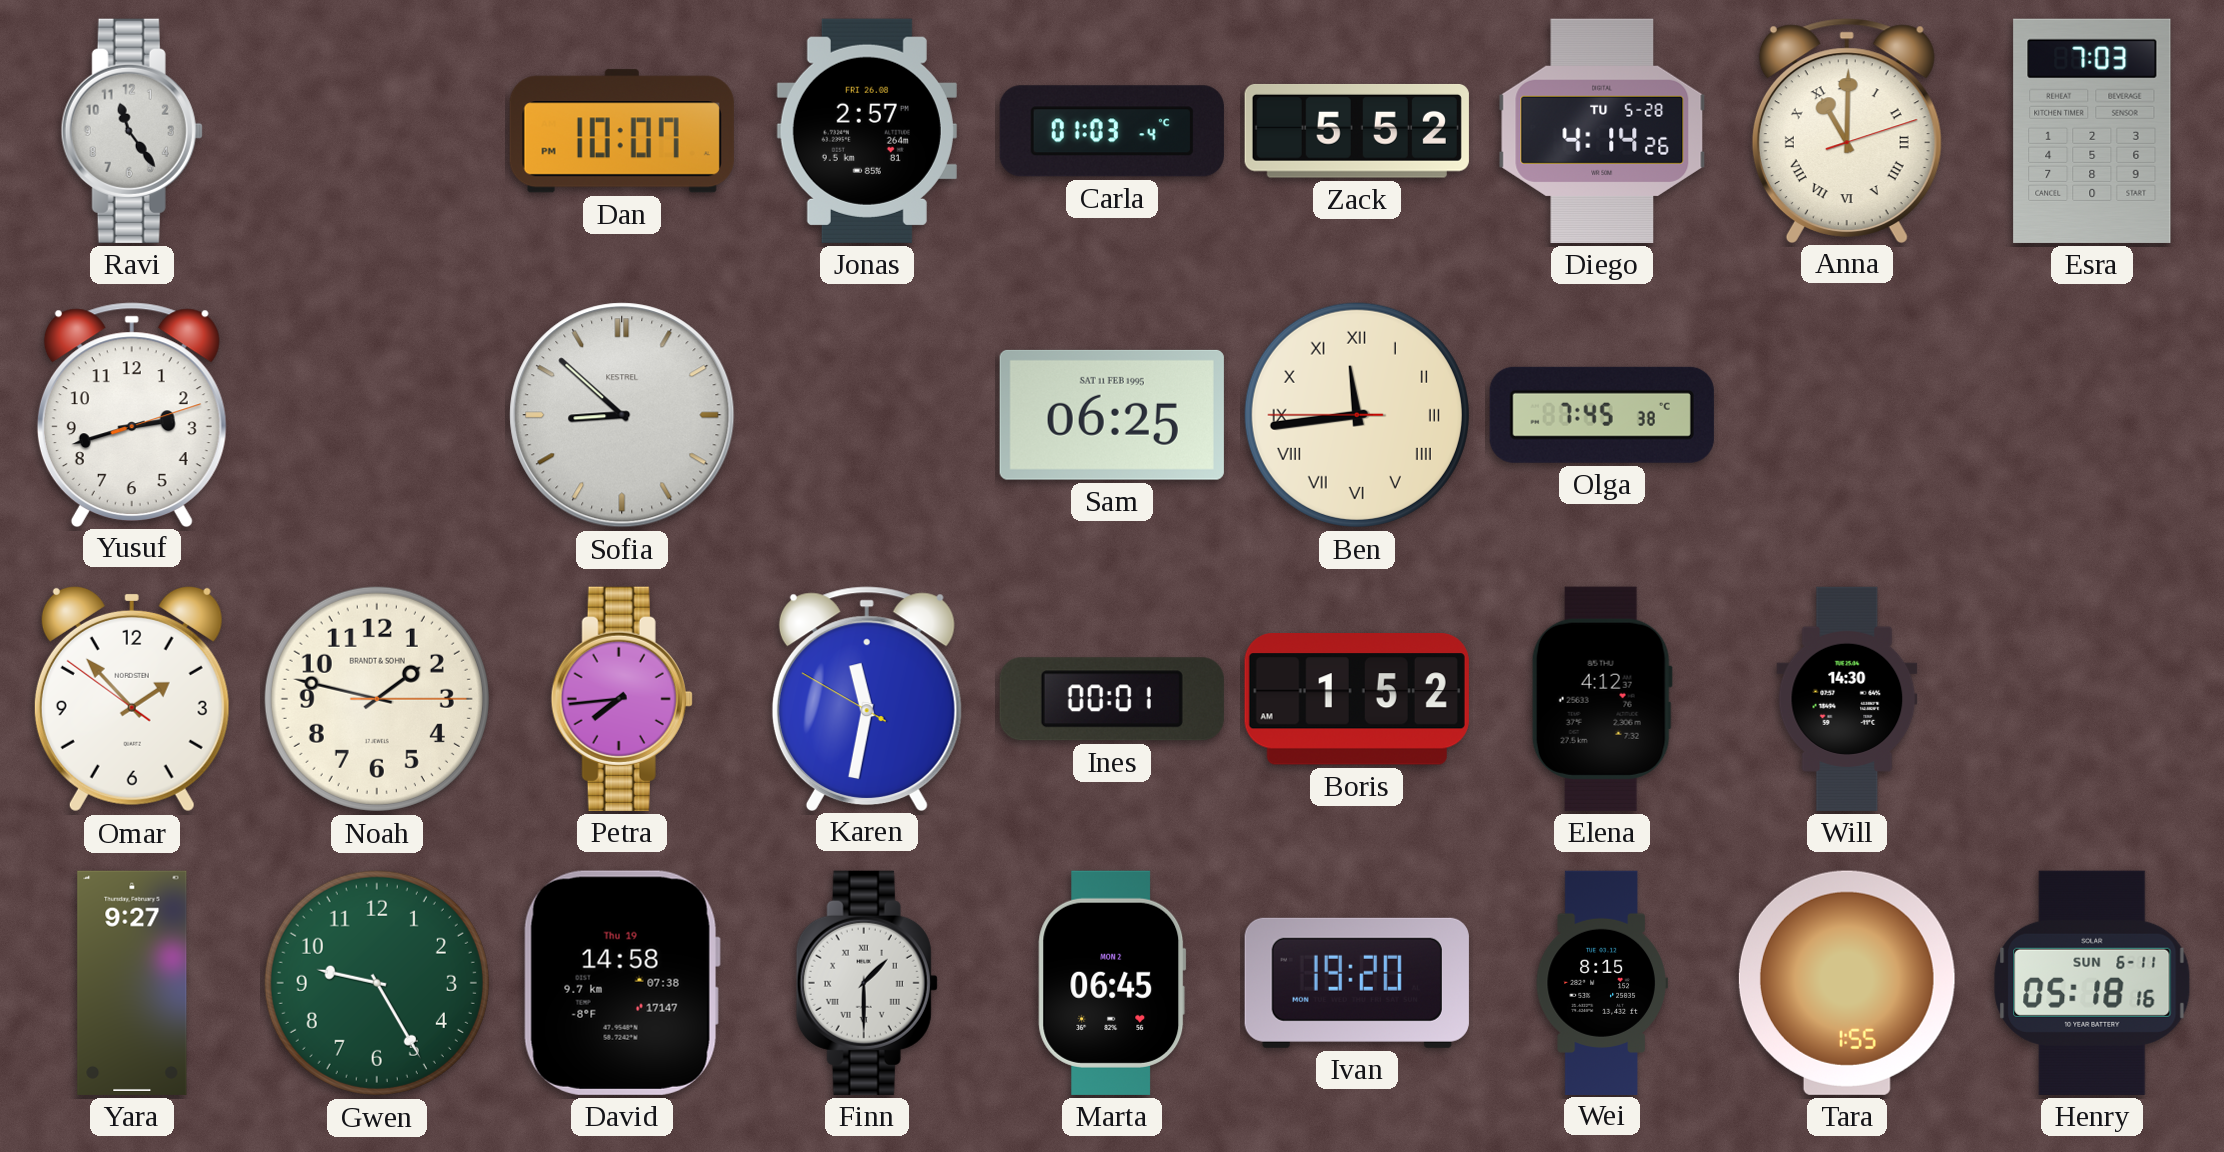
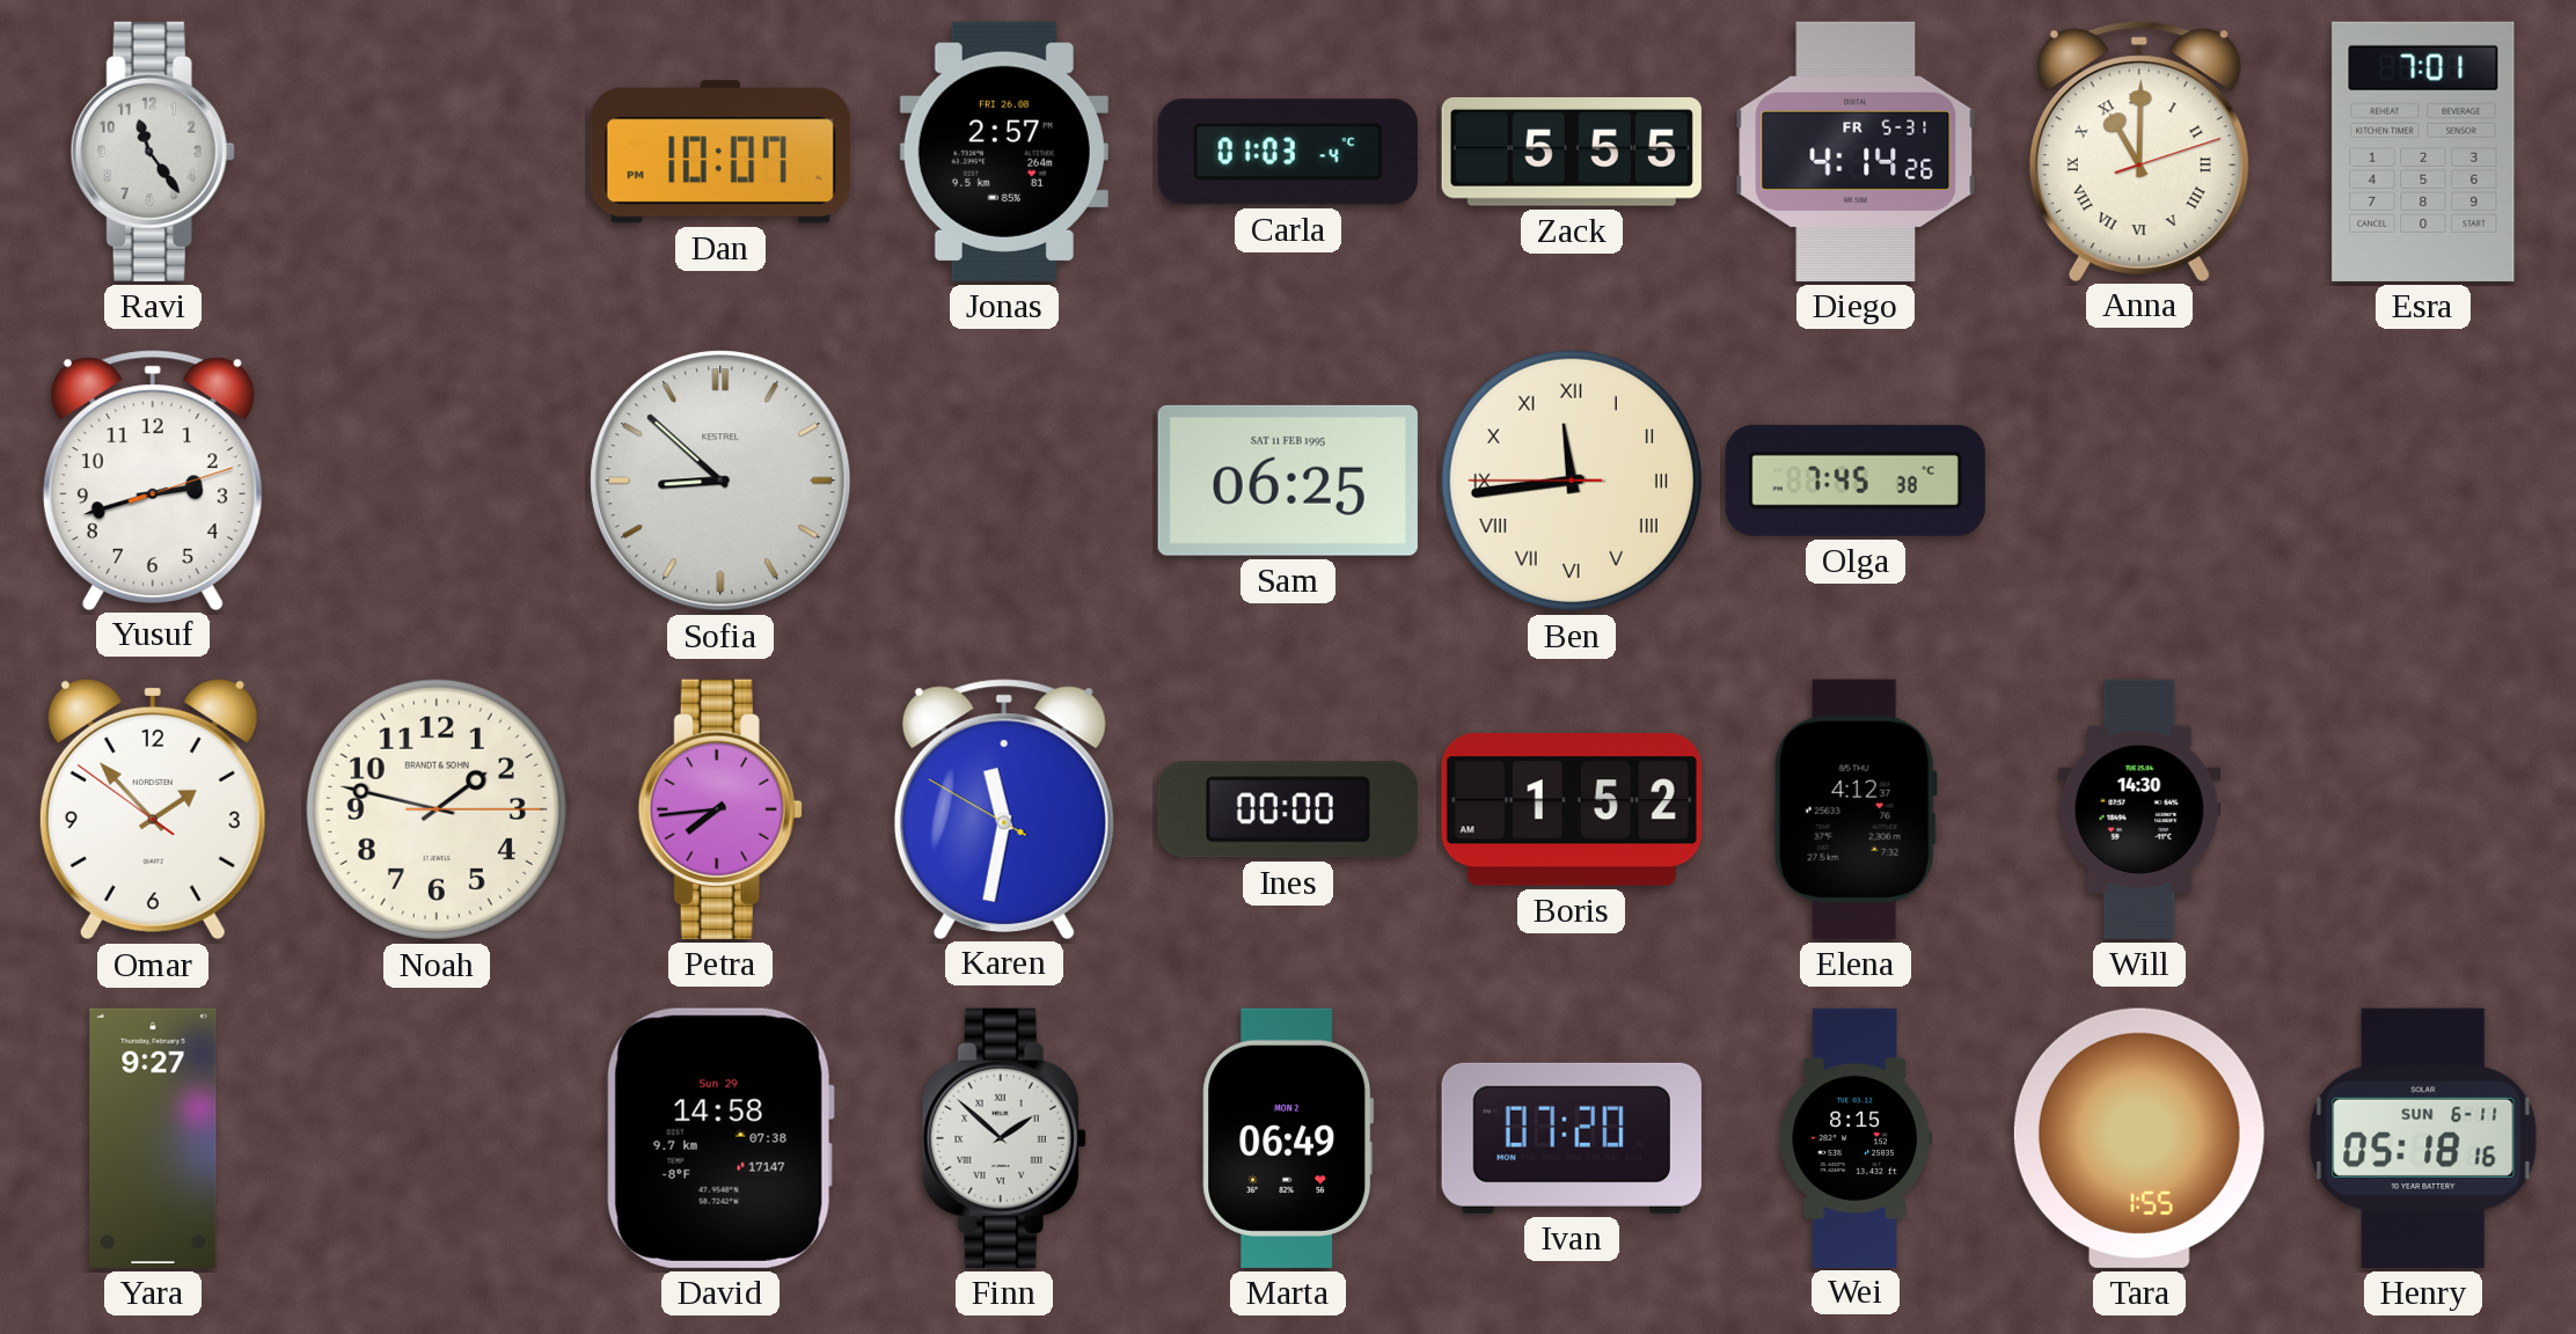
Zack: 5:52 -> 5:55
Diego date: TU 5-28 -> FR 5-31
Esra: 7:03 -> 7:01
Ines: 00:01 -> 00:00
Gwen: 9:25 -> none
David date: Thu 19 -> Sun 29
Finn: 1:30 -> 1:52
Marta: 06:45 -> 06:49
Ivan: 19:20 -> 07:20
